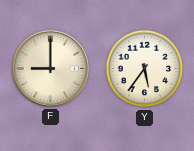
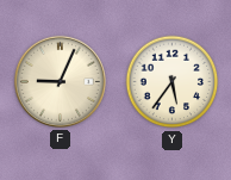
F: 9:00 -> 9:04
